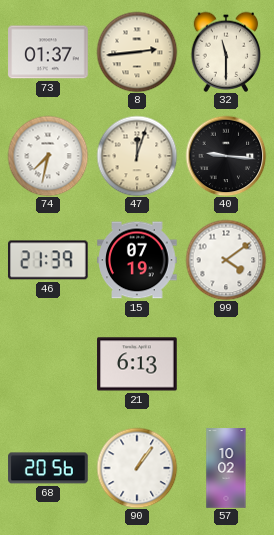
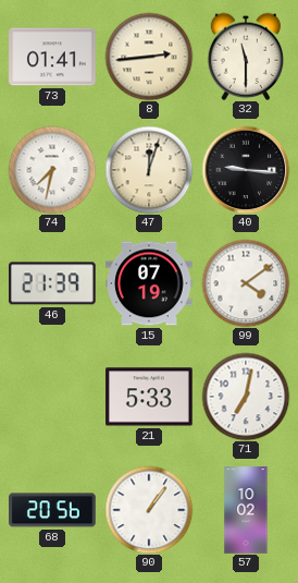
73: 01:37 -> 01:41
21: 6:13 -> 5:33
71: none -> 7:02
